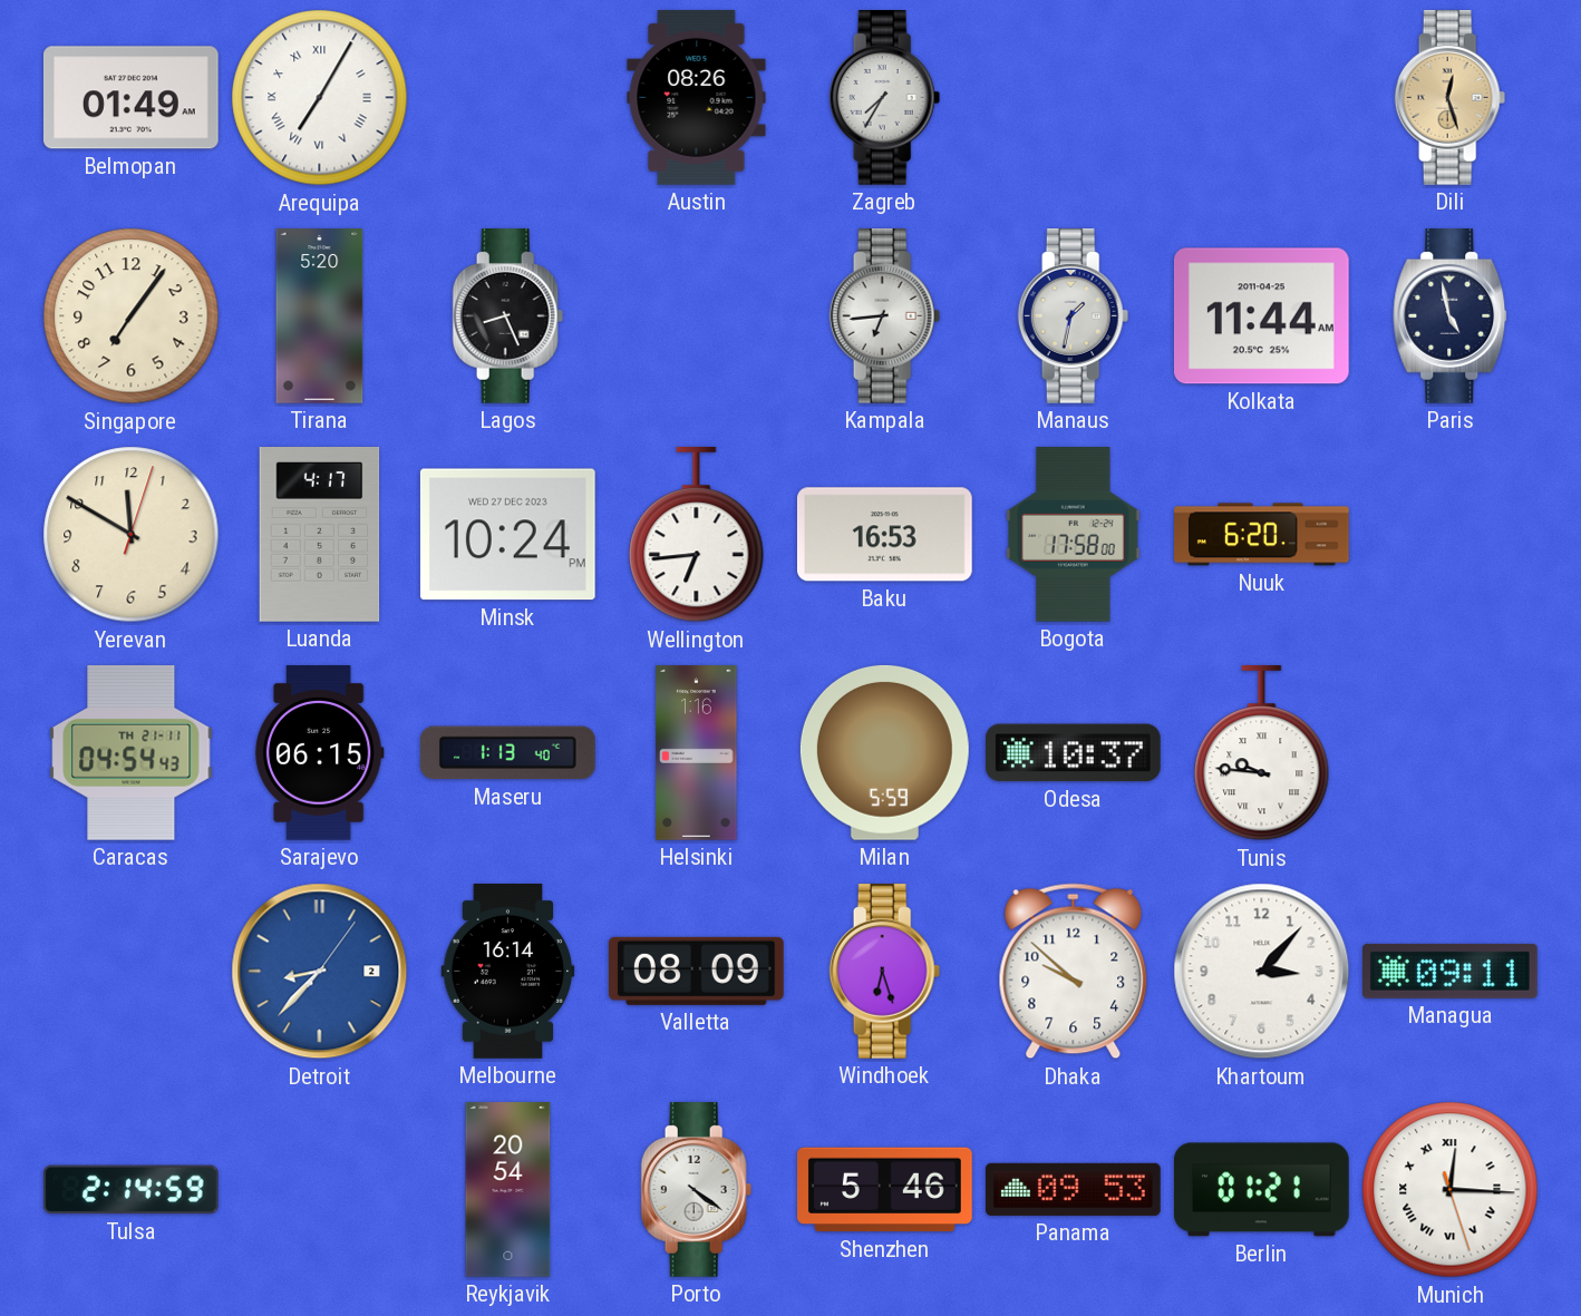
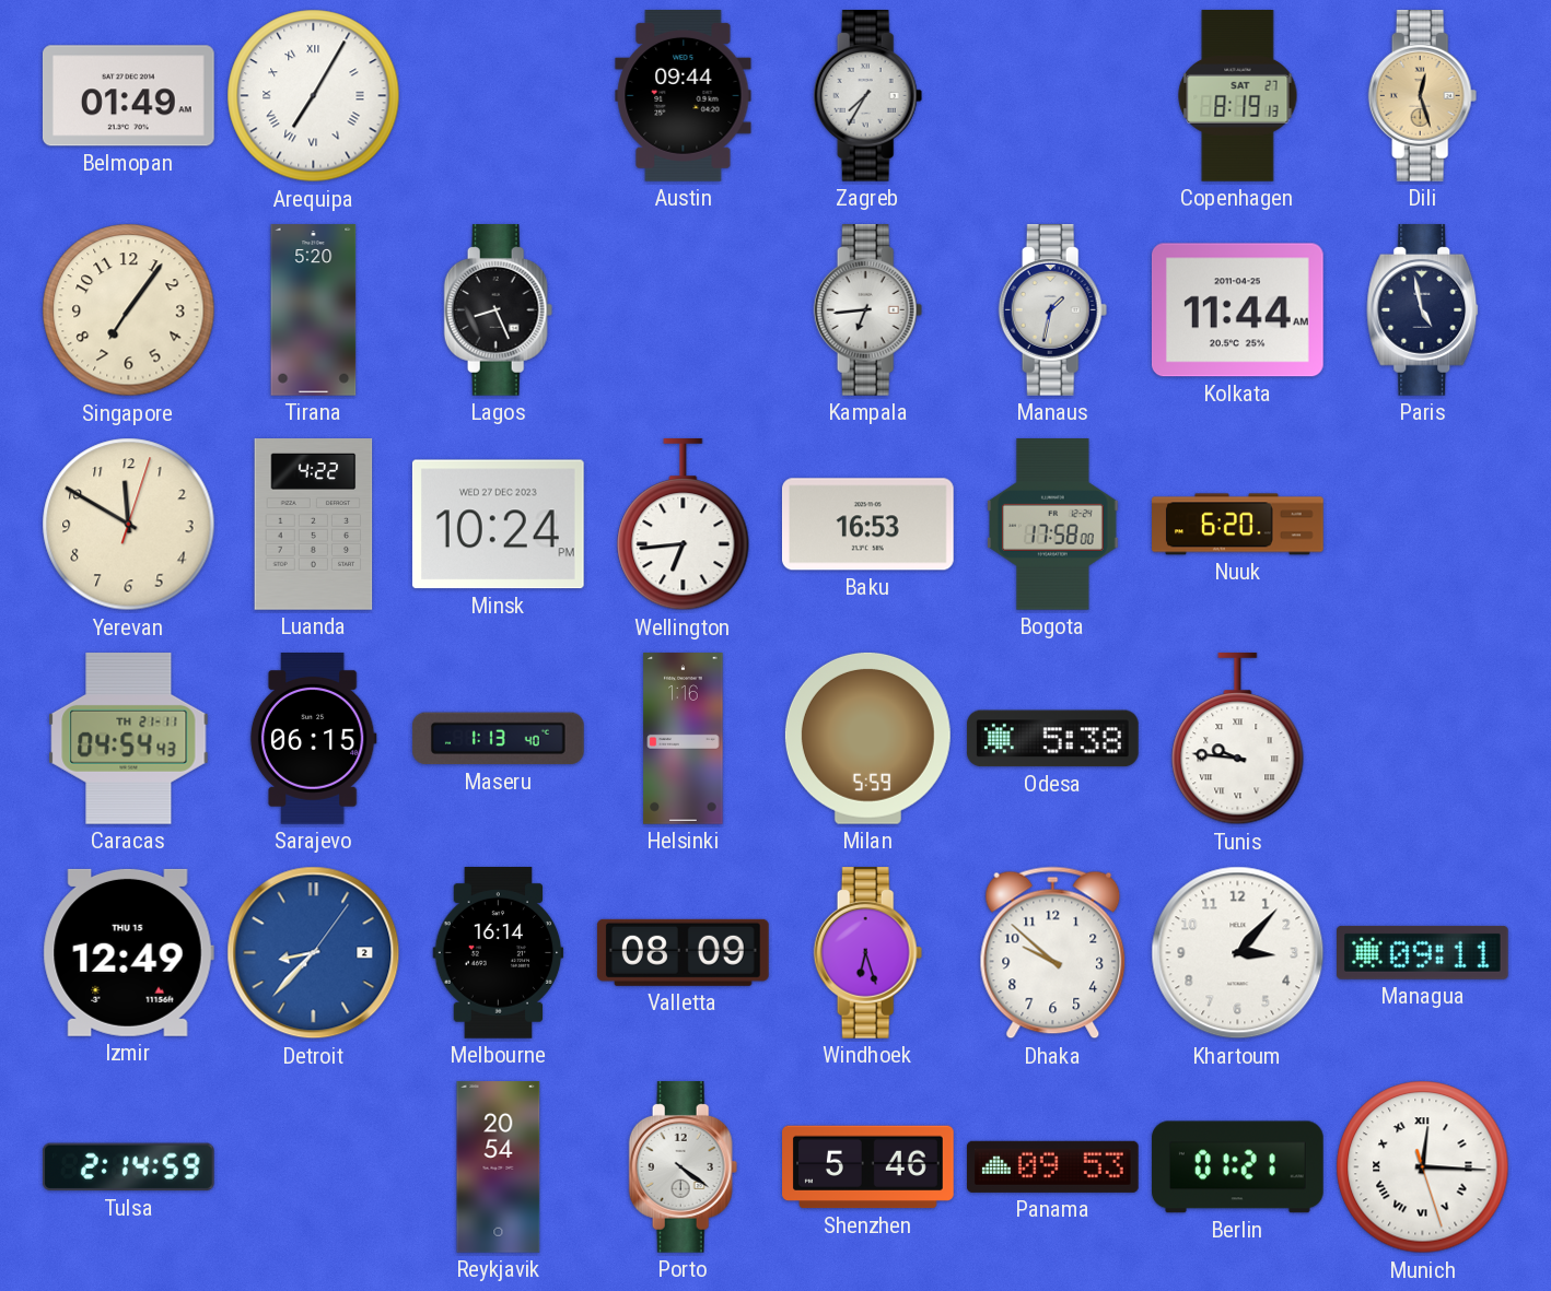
Austin: 08:26 -> 09:44
Copenhagen: none -> 8:19
Luanda: 4:17 -> 4:22
Odesa: 10:37 -> 5:38
Izmir: none -> 12:49
